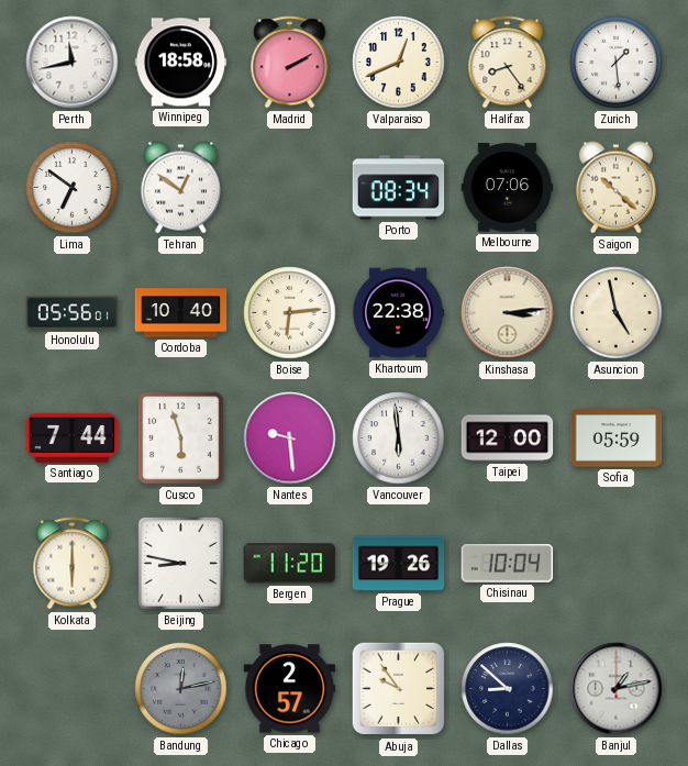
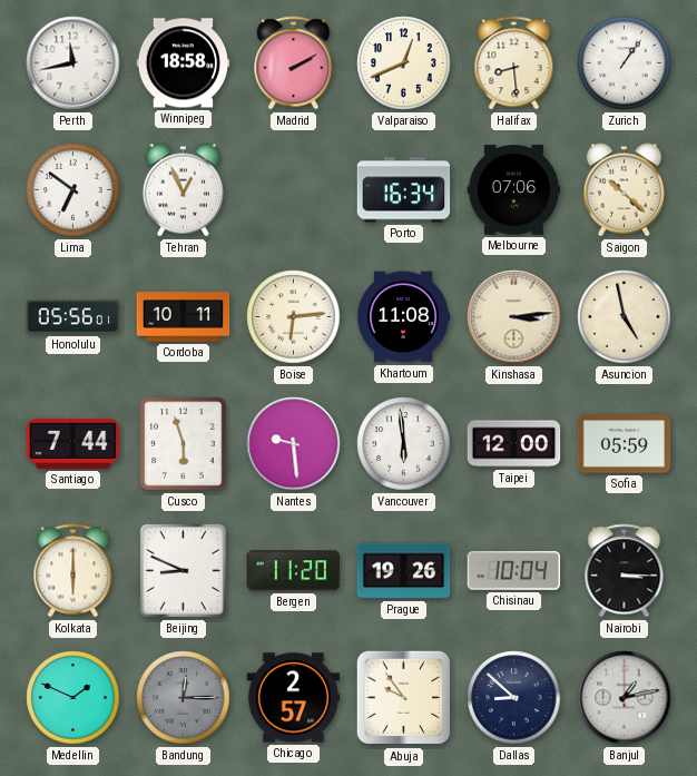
Halifax: 8:24 -> 8:29
Zurich: 1:29 -> 1:06
Tehran: 12:51 -> 12:56
Porto: 08:34 -> 16:34
Cordoba: 10:40 -> 10:11
Khartoum: 22:38 -> 11:08
Beijing: 8:47 -> 8:49
Nairobi: none -> 3:15
Medellin: none -> 1:49
Bandung: 12:13 -> 12:15
